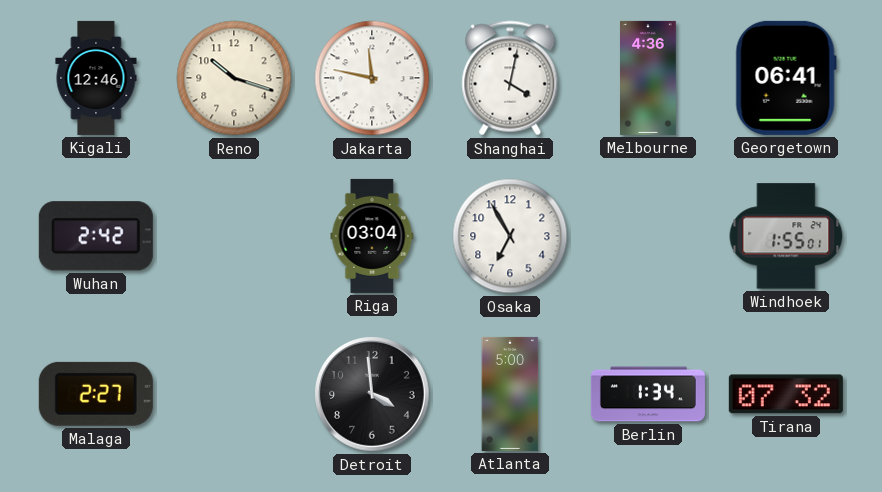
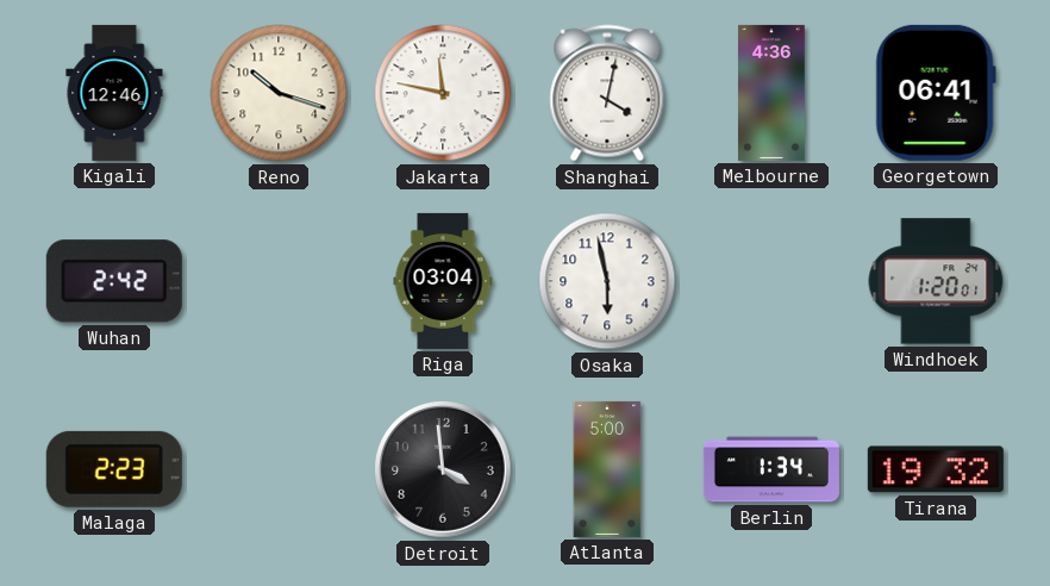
Osaka: 6:55 -> 5:58
Windhoek: 1:55 -> 1:20
Malaga: 2:27 -> 2:23
Tirana: 07:32 -> 19:32
